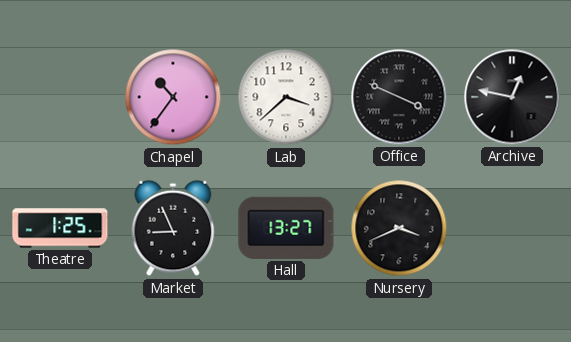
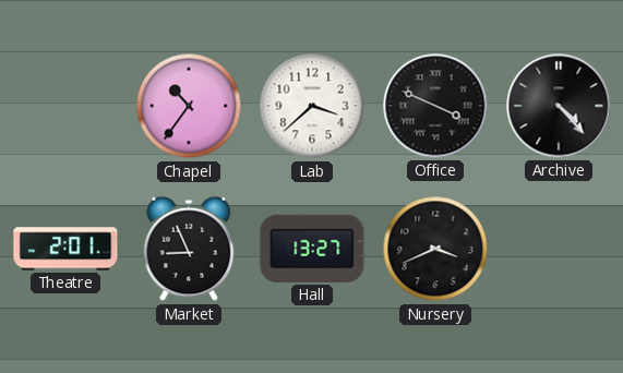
Archive: 12:47 -> 4:23
Theatre: 1:25 -> 2:01
